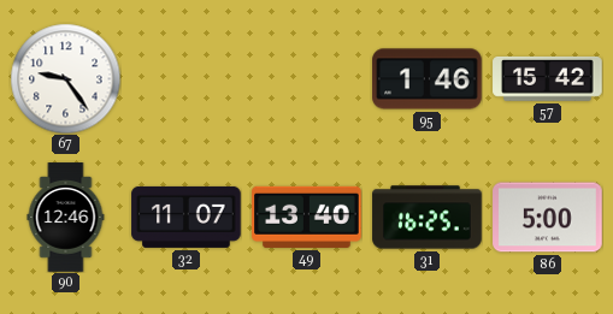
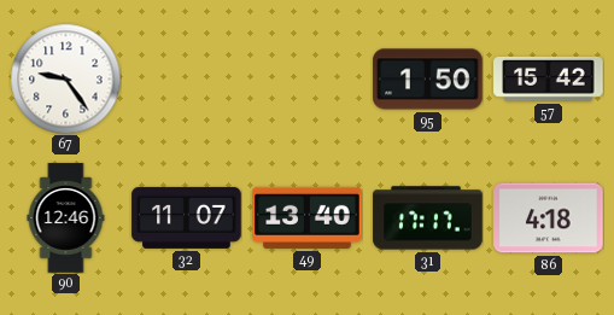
95: 1:46 -> 1:50
31: 16:25 -> 17:17
86: 5:00 -> 4:18
